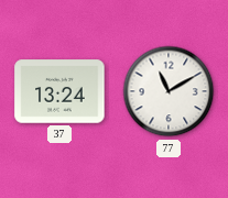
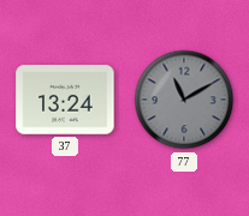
77 dial: white -> grey
